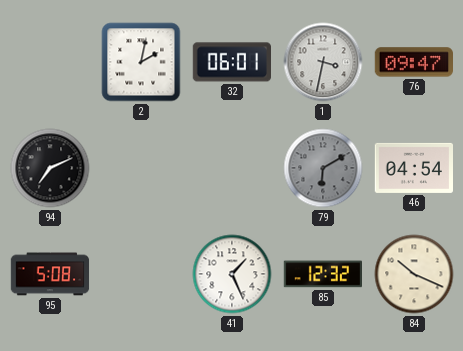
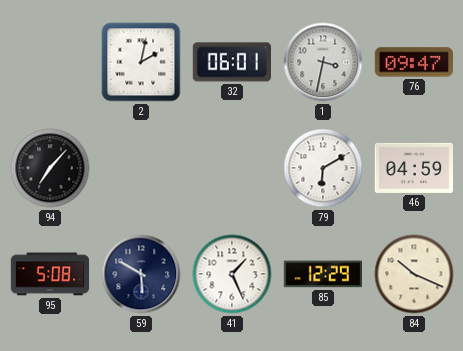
94: 7:11 -> 7:07
79 dial: grey -> white
46: 04:54 -> 04:59
59: none -> 5:50
85: 12:32 -> 12:29
